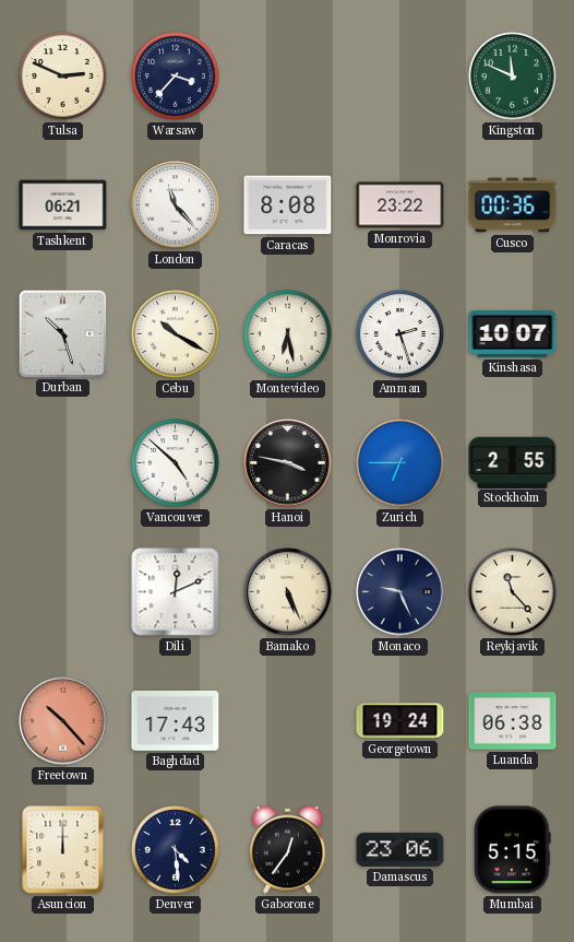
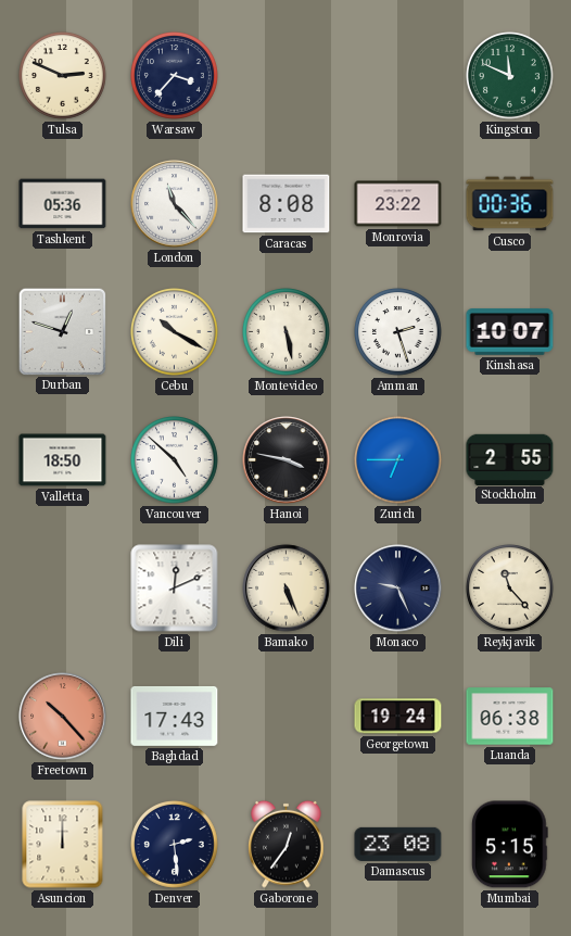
Tashkent: 06:21 -> 05:36
Durban: 10:27 -> 12:48
Montevideo: 6:28 -> 5:28
Valletta: none -> 18:50
Denver: 4:29 -> 2:29
Damascus: 23:06 -> 23:08
